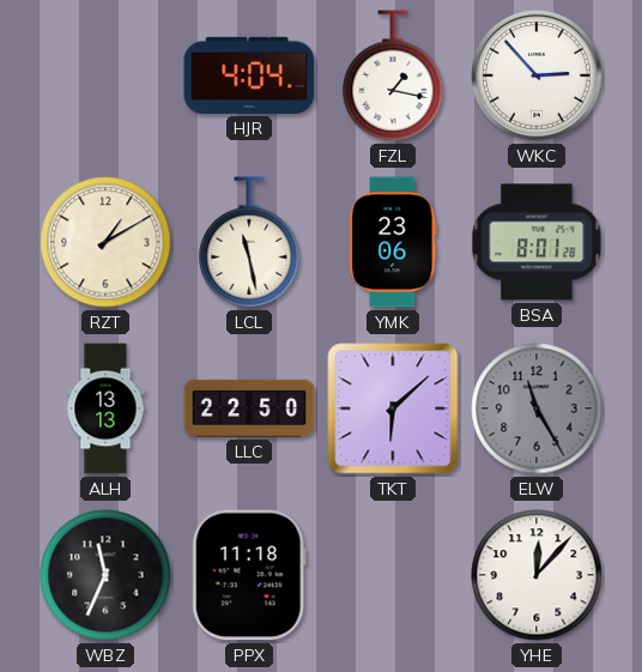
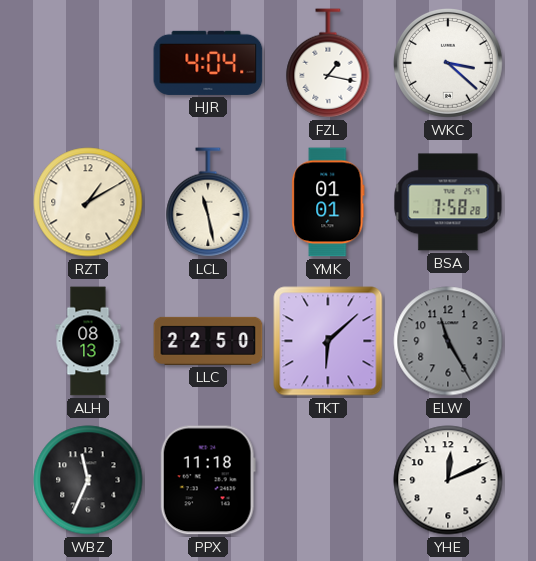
WKC: 2:53 -> 3:22
YMK: 23:06 -> 01:01
BSA: 8:01 -> 7:58
ALH: 13:13 -> 08:13
YHE: 12:07 -> 12:11
